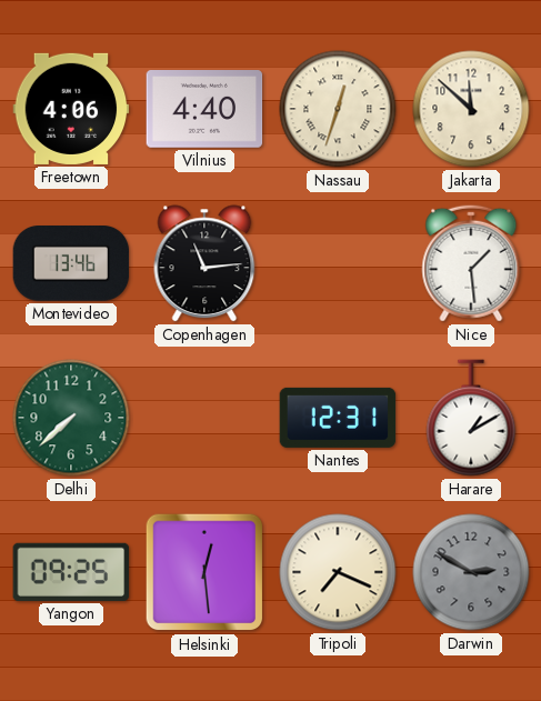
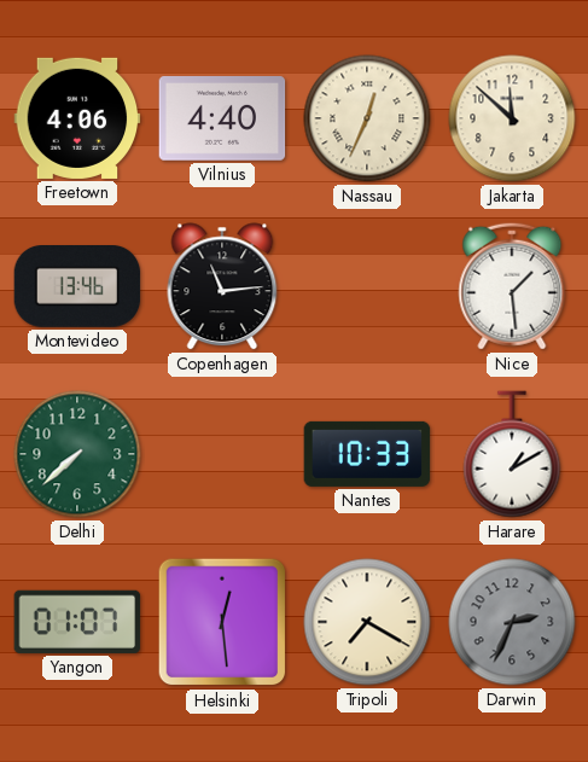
Nassau: 12:33 -> 12:34
Nantes: 12:31 -> 10:33
Yangon: 09:25 -> 01:07
Tripoli: 7:19 -> 7:20
Darwin: 2:50 -> 2:34
